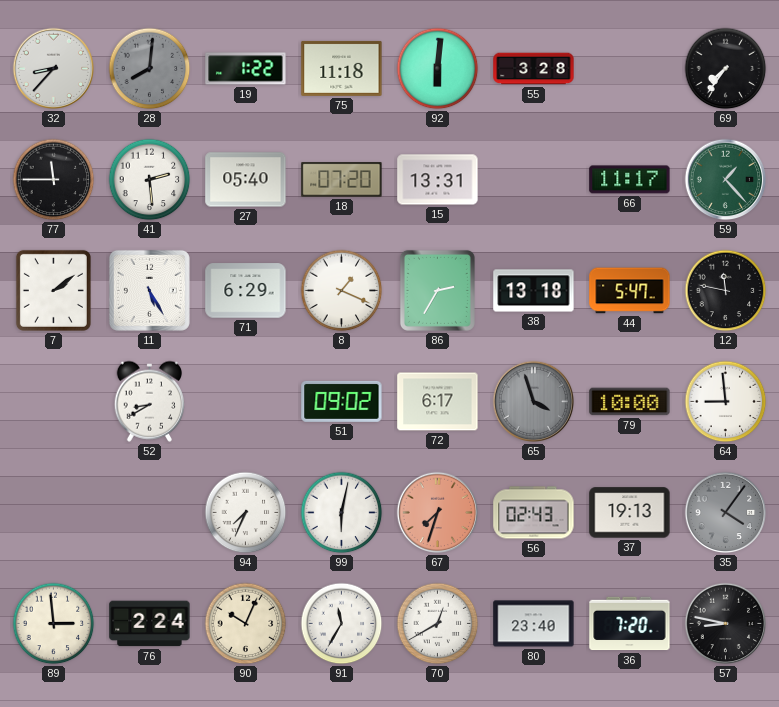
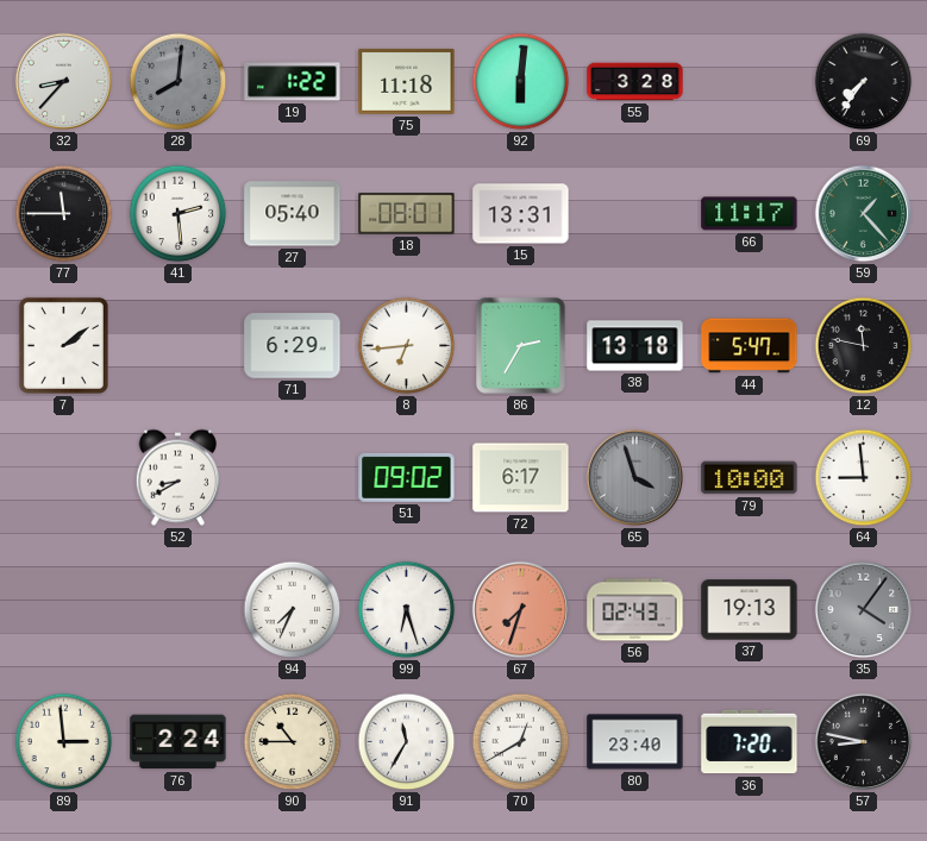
18: 07:20 -> 08:01
11: 5:25 -> none
8: 1:19 -> 6:44
99: 6:02 -> 6:27
90: 10:04 -> 10:45
